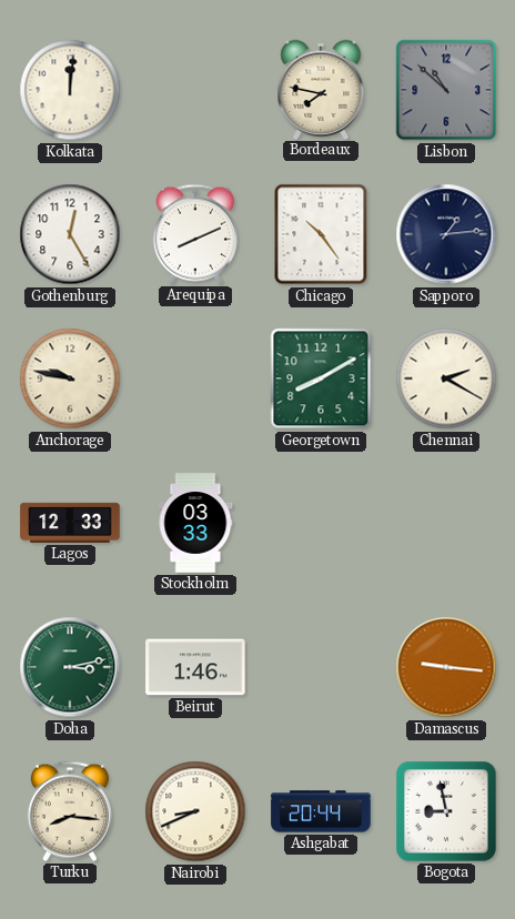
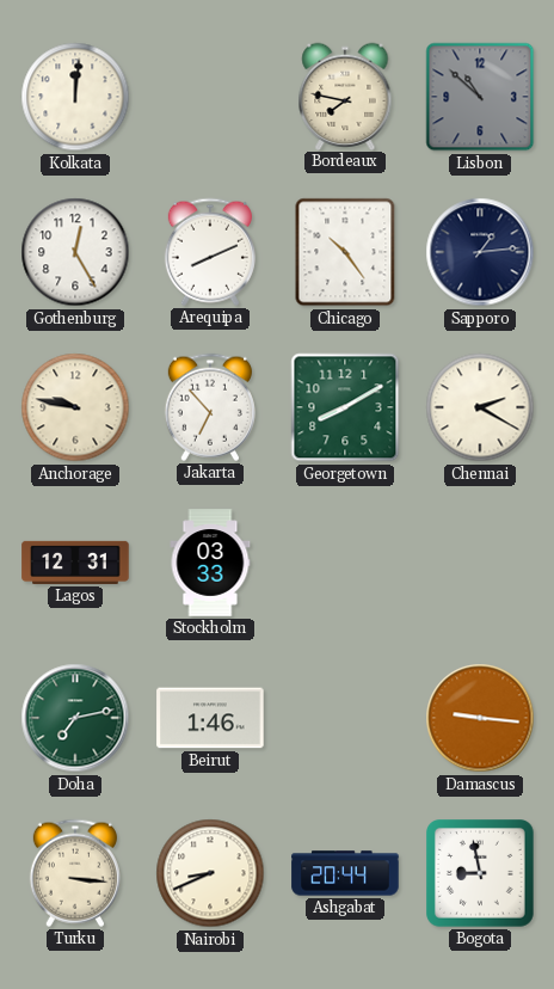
Jakarta: none -> 6:53
Lagos: 12:33 -> 12:31
Doha: 3:13 -> 7:13
Turku: 8:16 -> 3:16
